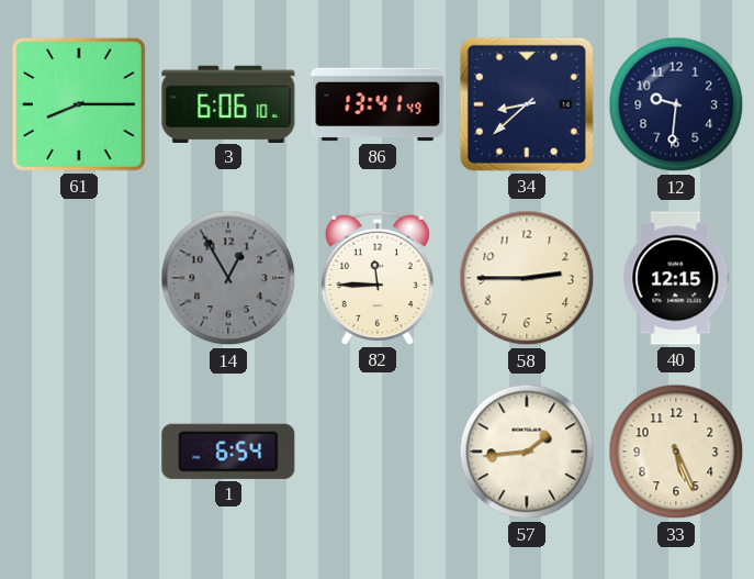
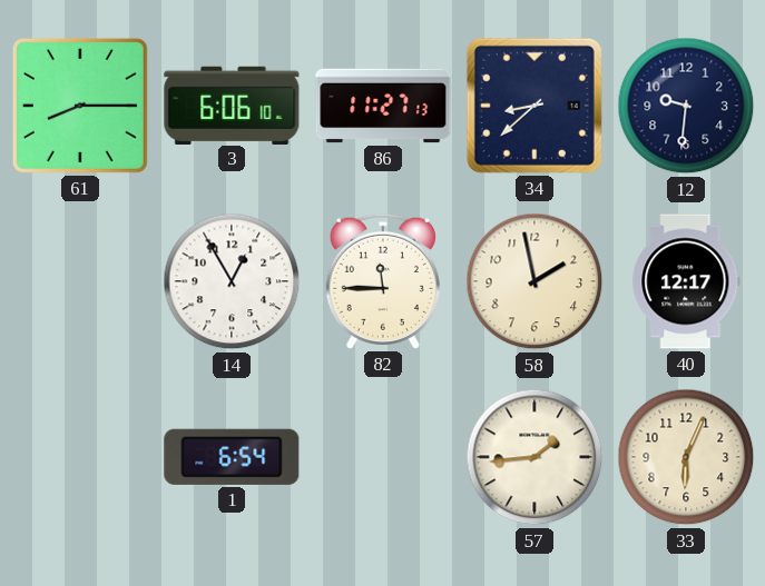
86: 13:41 -> 11:27
14 dial: grey -> white
58: 2:45 -> 1:58
40: 12:15 -> 12:17
33: 5:26 -> 6:04
